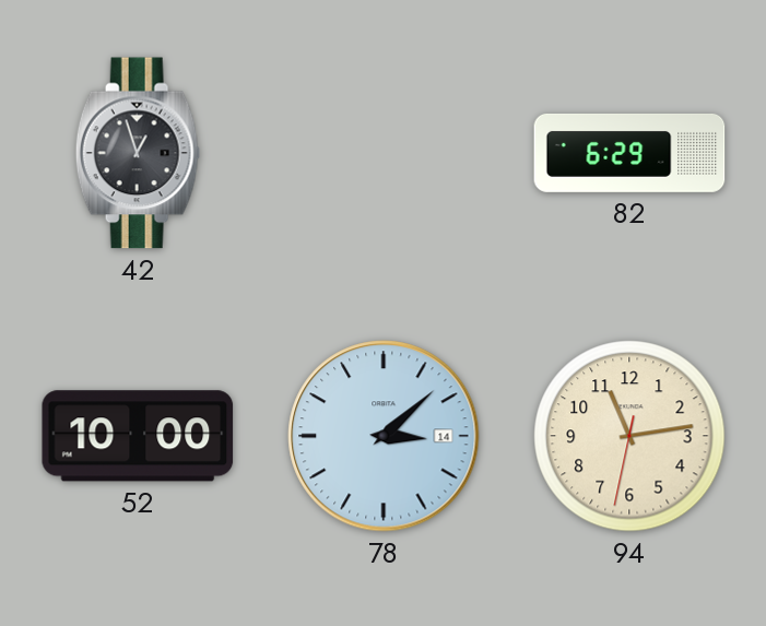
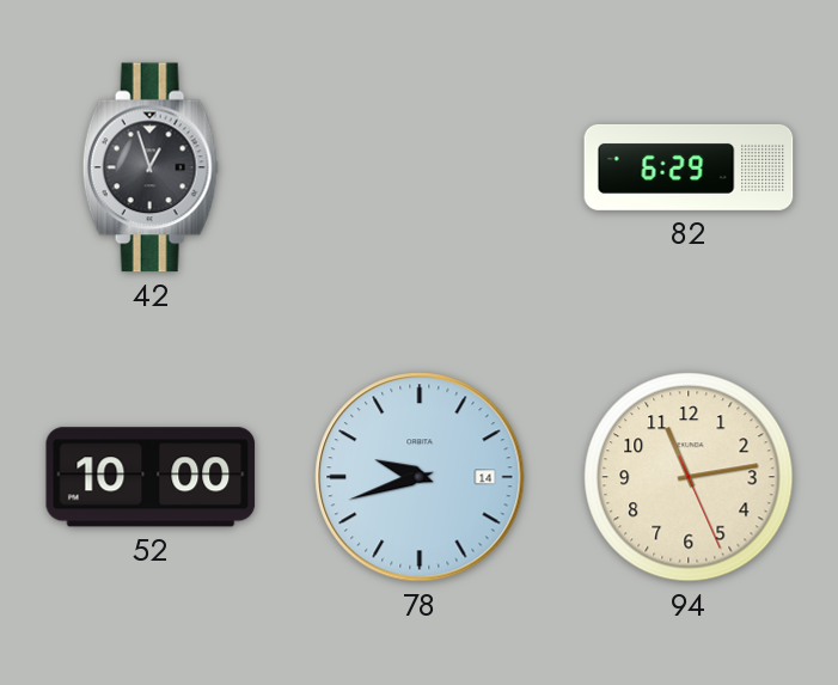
78: 3:08 -> 9:42
94: 11:13:32 -> 11:13:26
